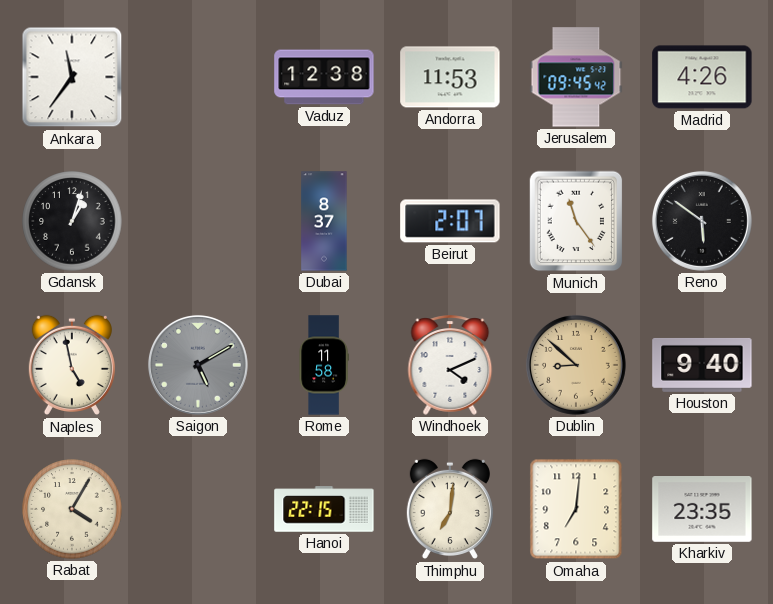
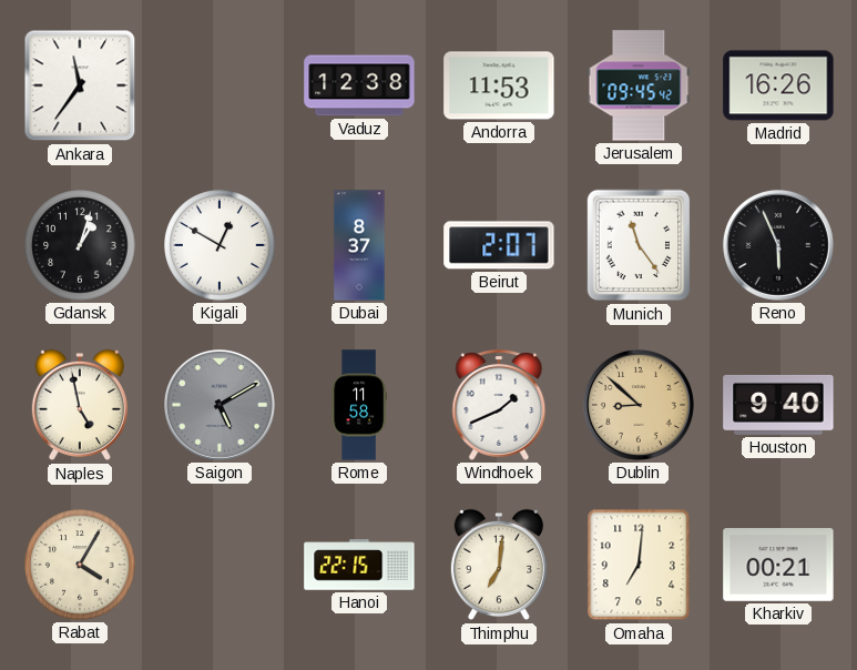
Madrid: 4:26 -> 16:26
Kigali: none -> 12:50
Reno: 5:51 -> 5:56
Windhoek: 4:11 -> 1:41
Kharkiv: 23:35 -> 00:21
